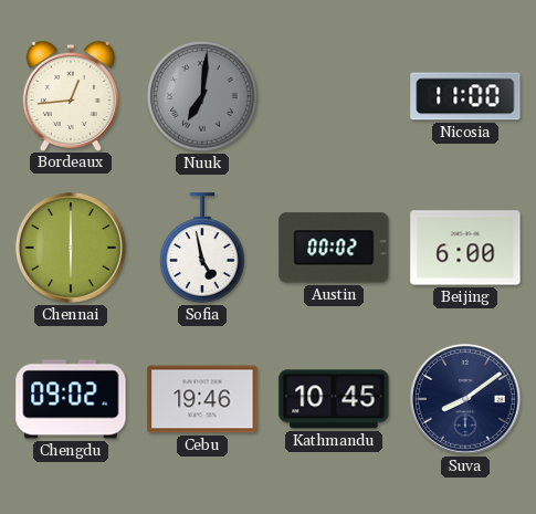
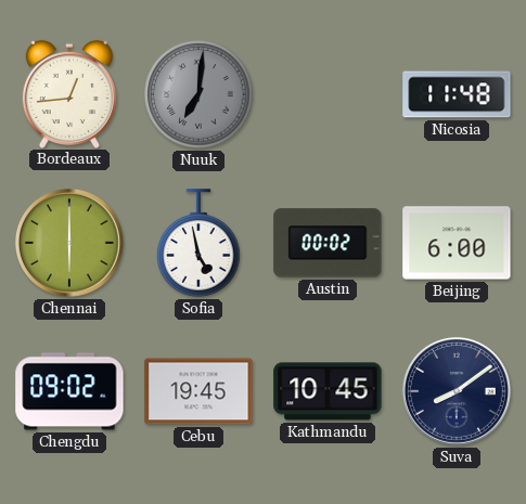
Nicosia: 11:00 -> 11:48
Cebu: 19:46 -> 19:45
